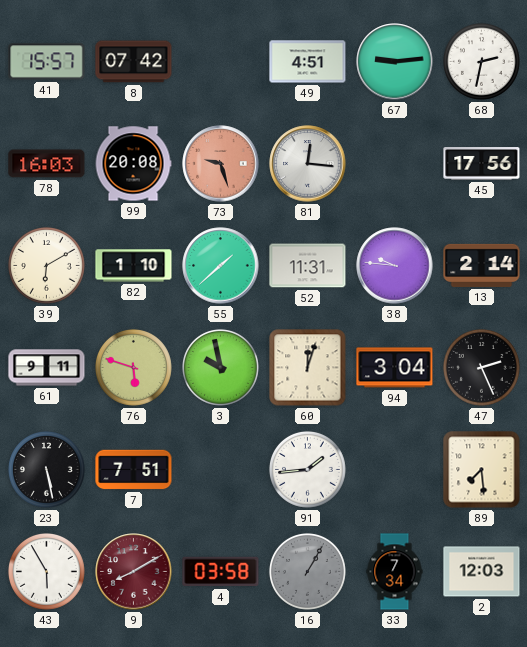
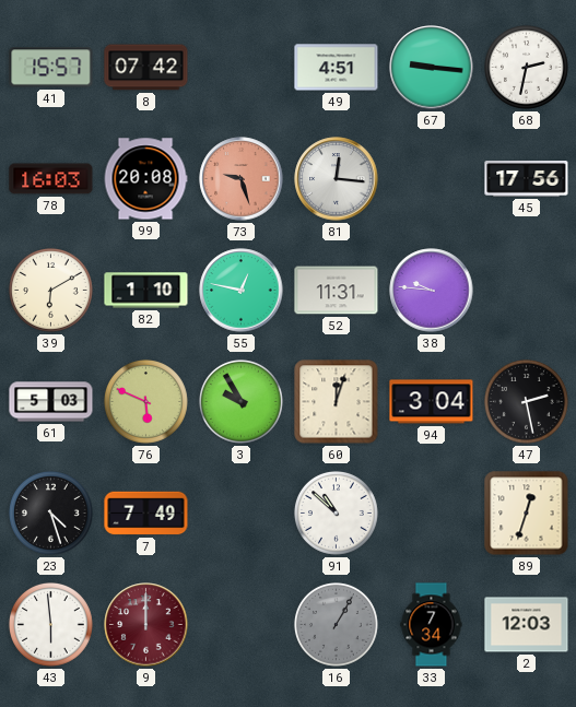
67: 9:14 -> 9:16
55: 1:38 -> 12:47
13: 2:14 -> none
61: 9:11 -> 5:03
76: 5:48 -> 5:49
3: 9:58 -> 9:55
47: 2:26 -> 2:28
23: 5:28 -> 4:27
7: 7:51 -> 7:49
91: 1:44 -> 10:52
89: 7:29 -> 12:33
43: 5:55 -> 5:59
9: 8:10 -> 12:00
4: 03:58 -> none
